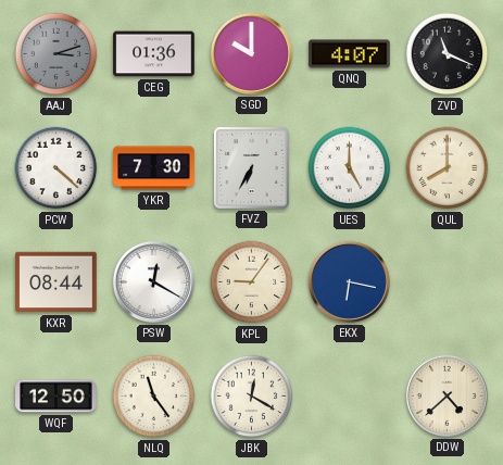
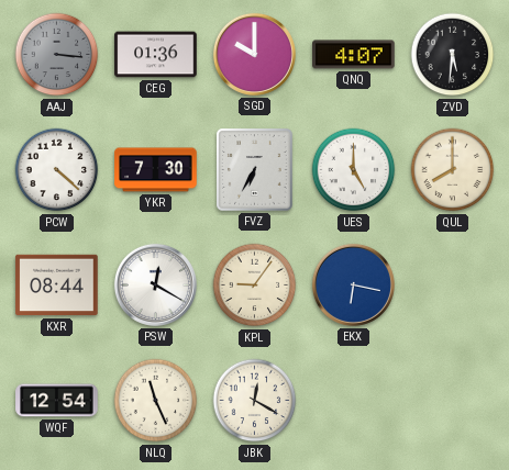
AAJ: 3:12 -> 3:16
ZVD: 11:19 -> 5:31
WQF: 12:50 -> 12:54
NLQ: 11:24 -> 11:26
DDW: 4:38 -> none
